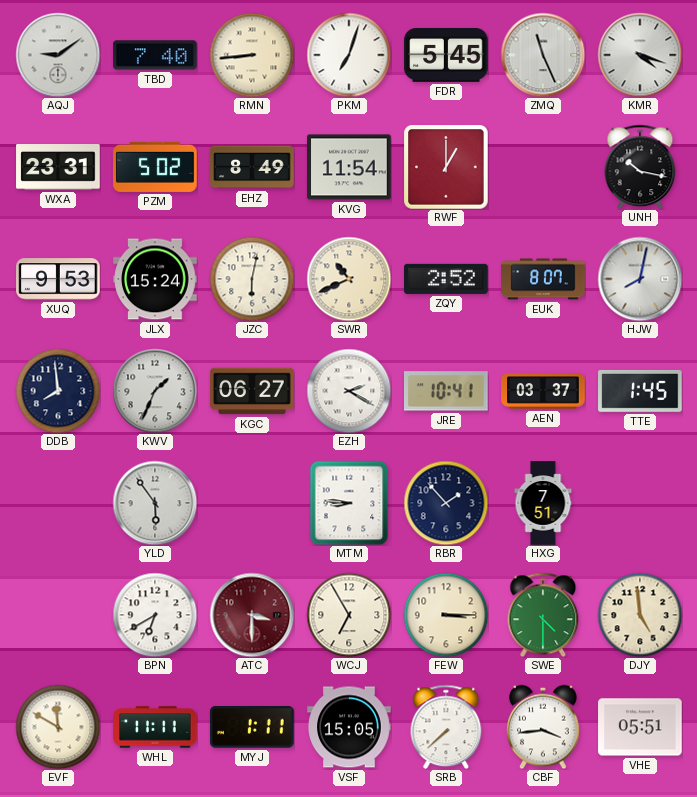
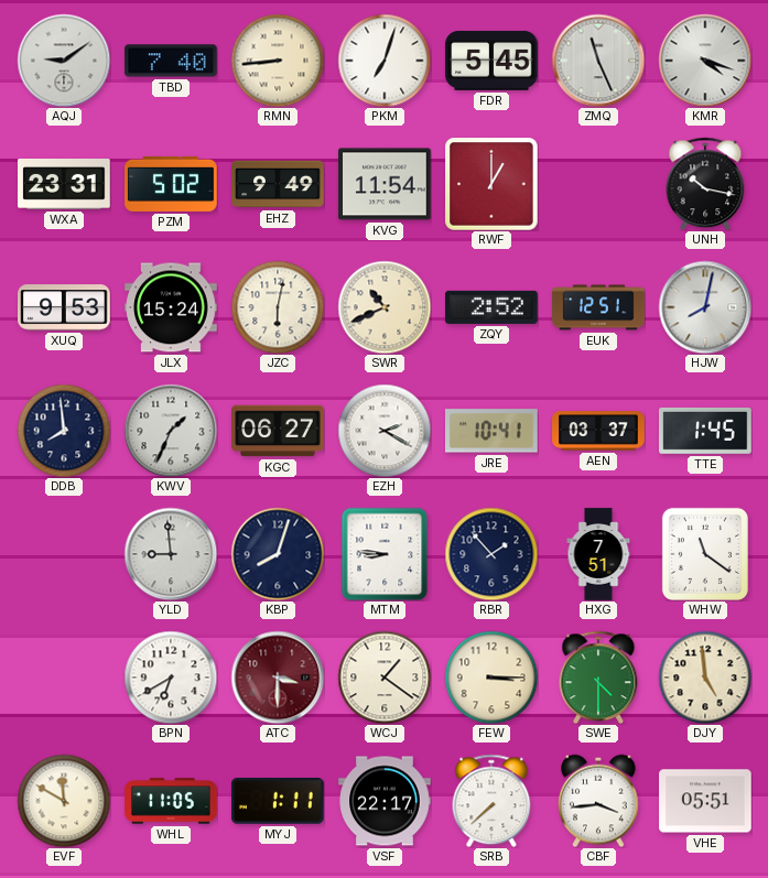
EHZ: 8:49 -> 9:49
EUK: 8:07 -> 12:51
YLD: 5:54 -> 8:59
KBP: none -> 8:03
WHW: none -> 11:21
WCJ: 6:55 -> 1:21
WHL: 11:11 -> 11:05
VSF: 15:05 -> 22:17
